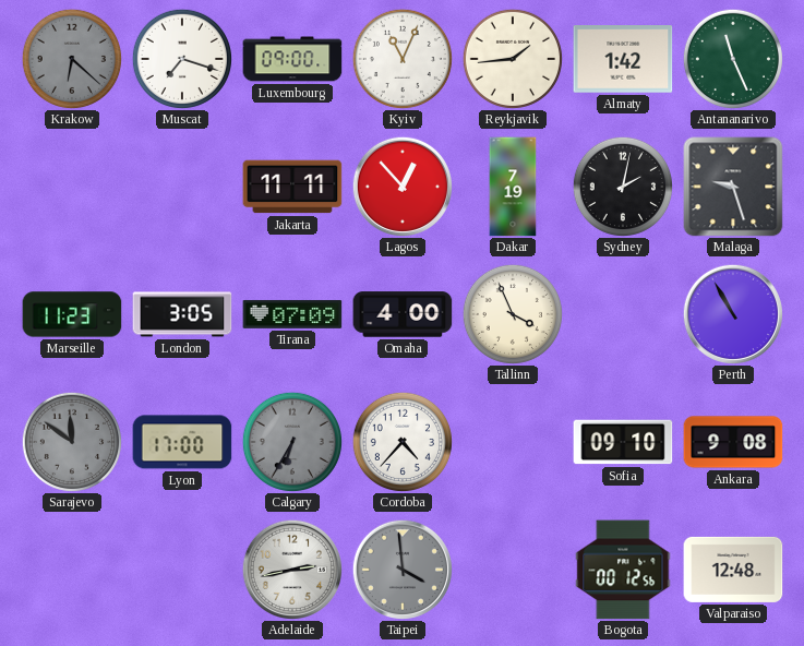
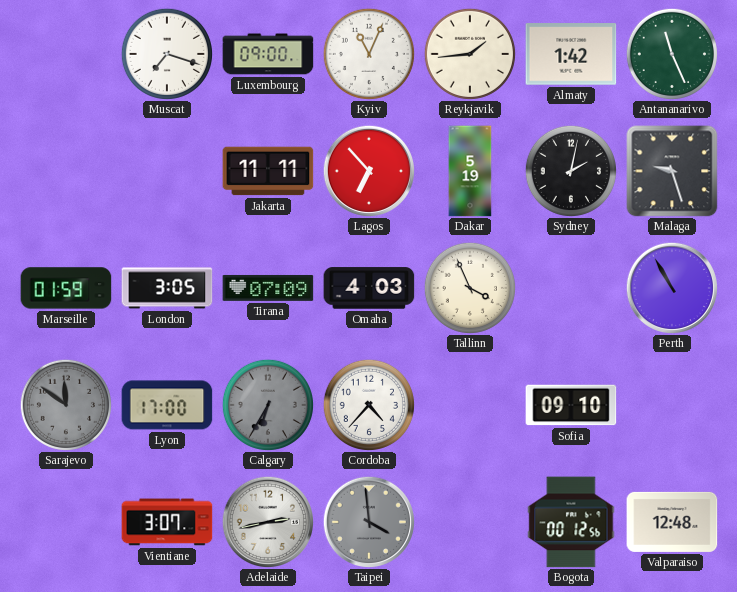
Krakow: 6:22 -> none
Lagos: 12:53 -> 6:53
Dakar: 7:19 -> 5:19
Marseille: 11:23 -> 01:59
Omaha: 4:00 -> 4:03
Ankara: 9:08 -> none
Vientiane: none -> 3:07
